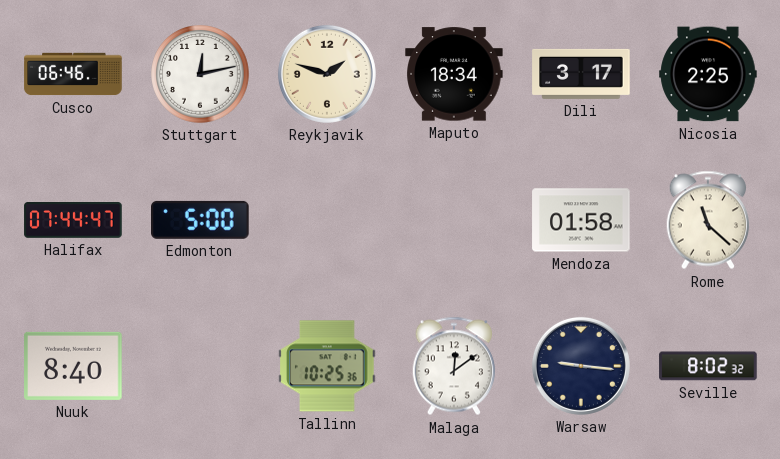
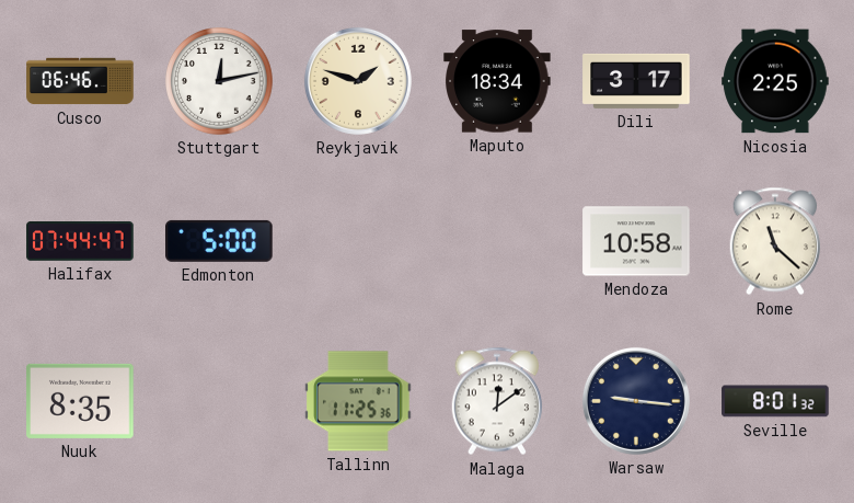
Mendoza: 01:58 -> 10:58
Nuuk: 8:40 -> 8:35
Tallinn: 10:25 -> 11:25
Seville: 8:02 -> 8:01
